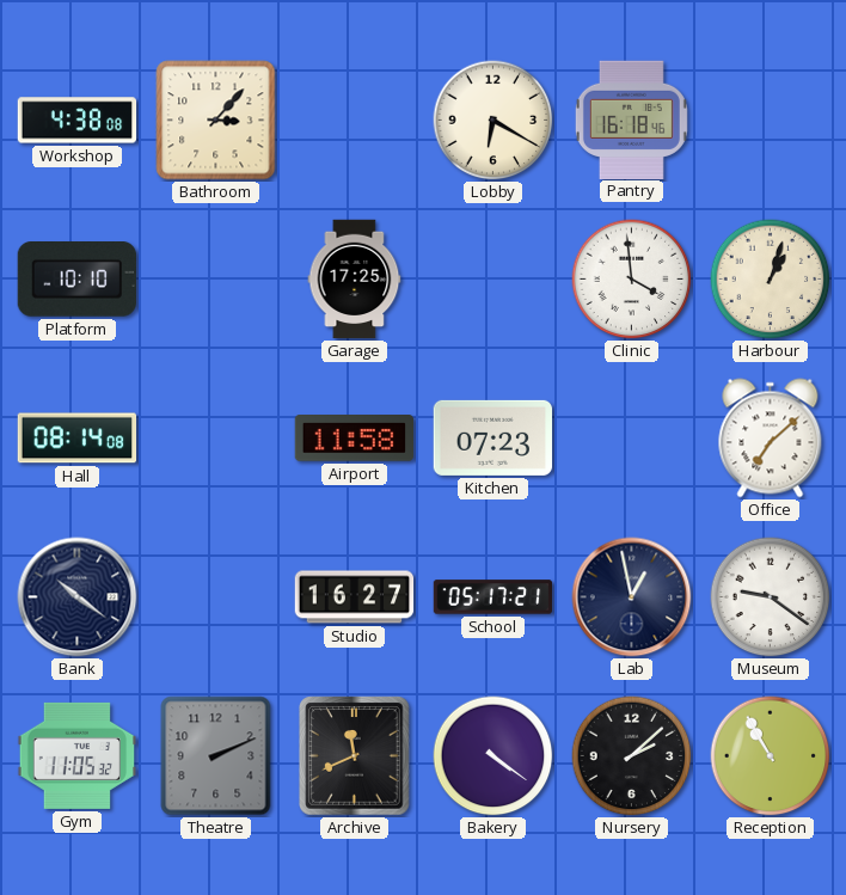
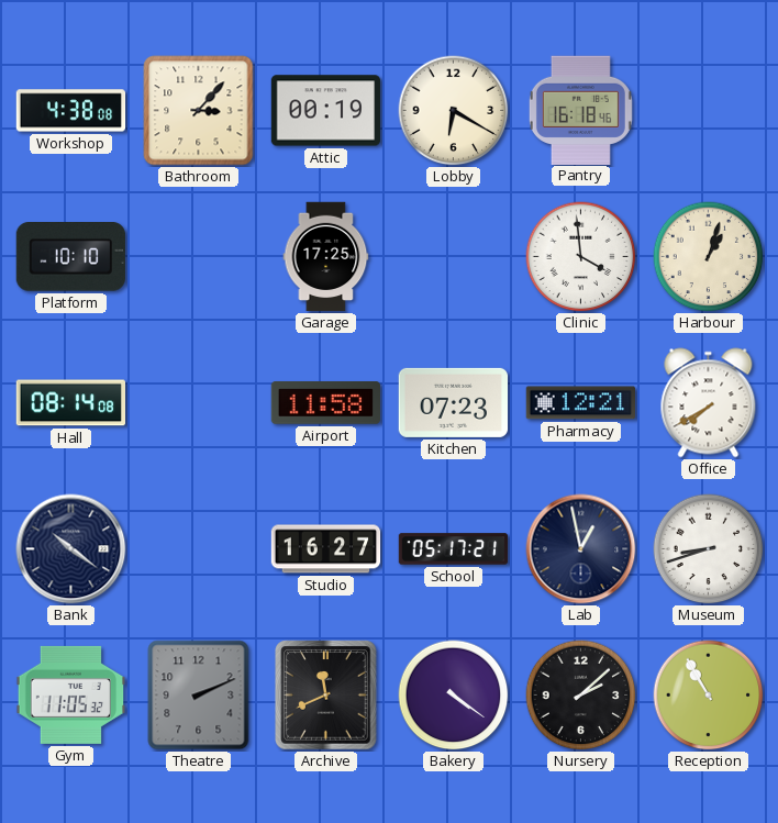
Attic: none -> 00:19
Pharmacy: none -> 12:21
Office: 7:08 -> 7:40
Museum: 9:21 -> 8:42
